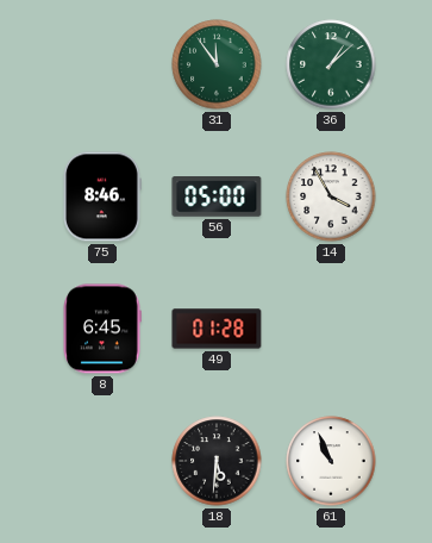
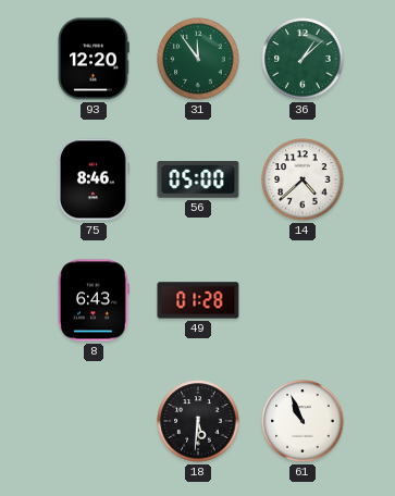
93: none -> 12:20
14: 3:55 -> 4:38
8: 6:45 -> 6:43
